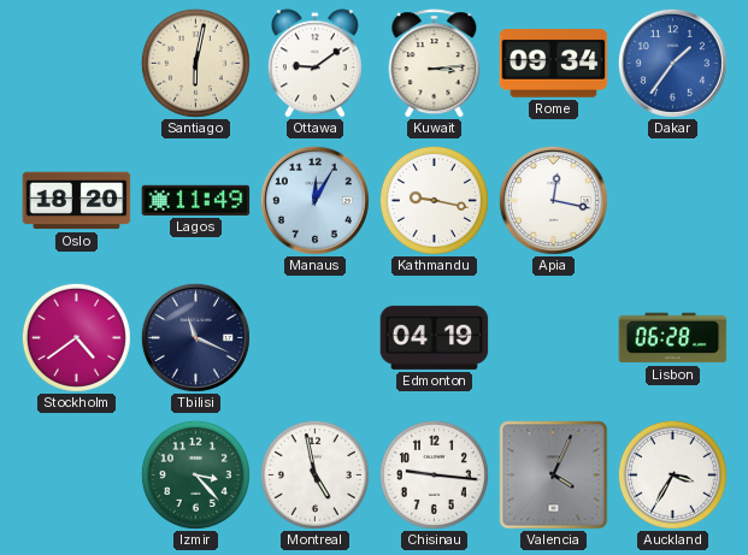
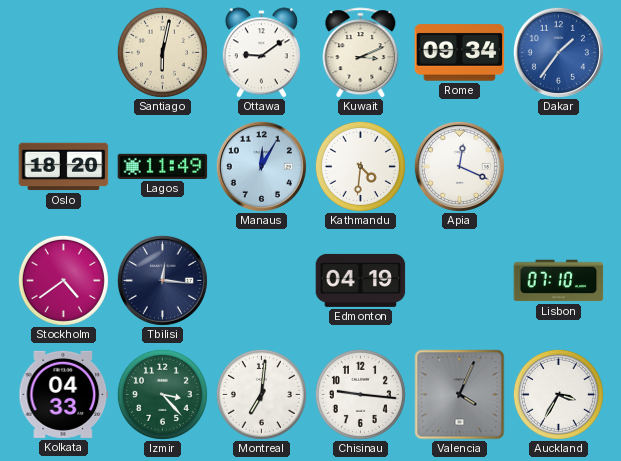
Kuwait: 3:14 -> 3:11
Kathmandu: 9:17 -> 4:31
Apia: 12:17 -> 12:19
Tbilisi: 11:19 -> 12:16
Lisbon: 06:28 -> 07:10
Kolkata: none -> 04:33
Montreal: 4:58 -> 7:01
